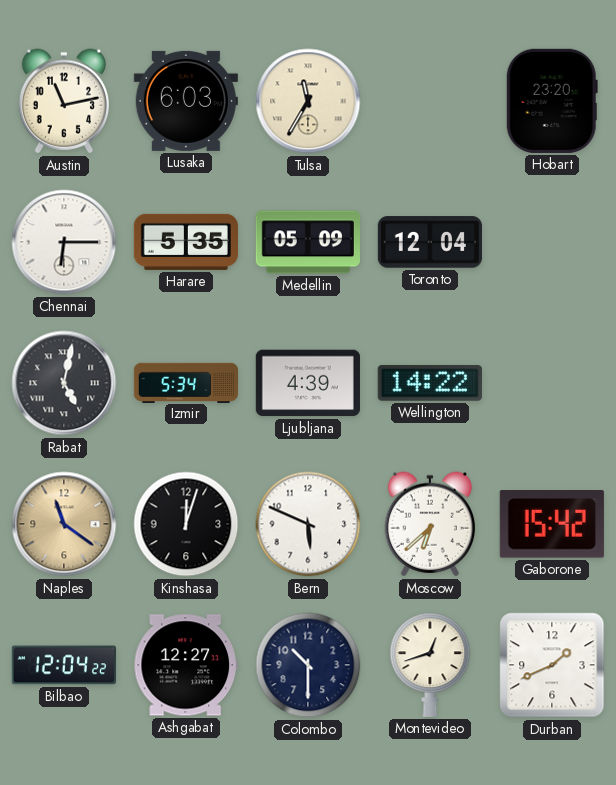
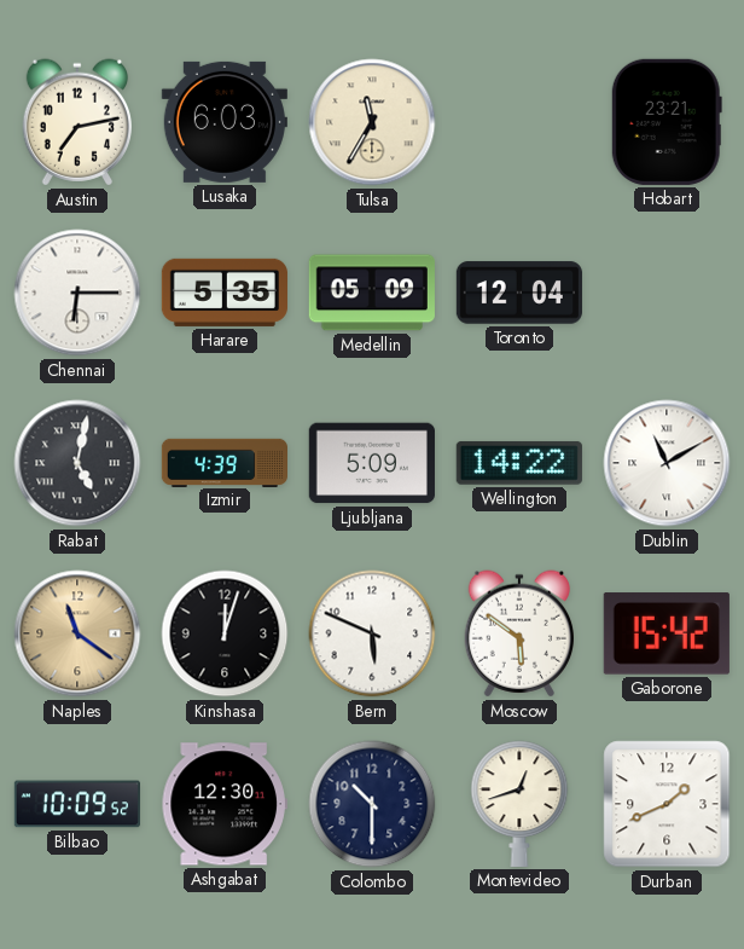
Austin: 11:13 -> 7:13
Hobart: 23:20 -> 23:21
Izmir: 5:34 -> 4:39
Ljubljana: 4:39 -> 5:09
Dublin: none -> 11:10
Moscow: 6:38 -> 5:51
Bilbao: 12:04 -> 10:09
Ashgabat: 12:27 -> 12:30
